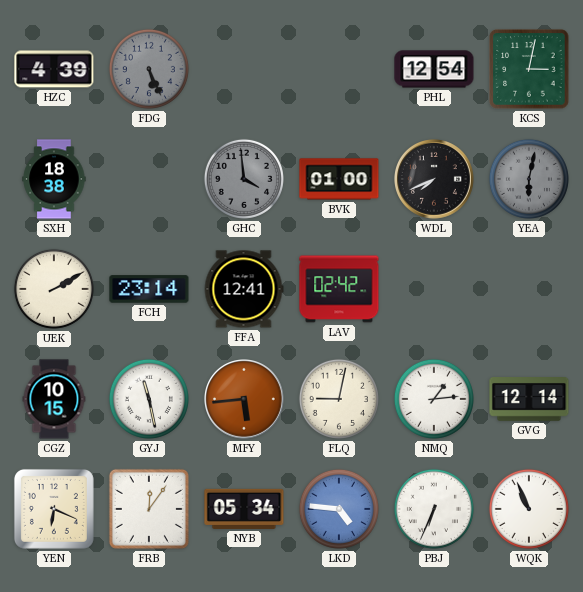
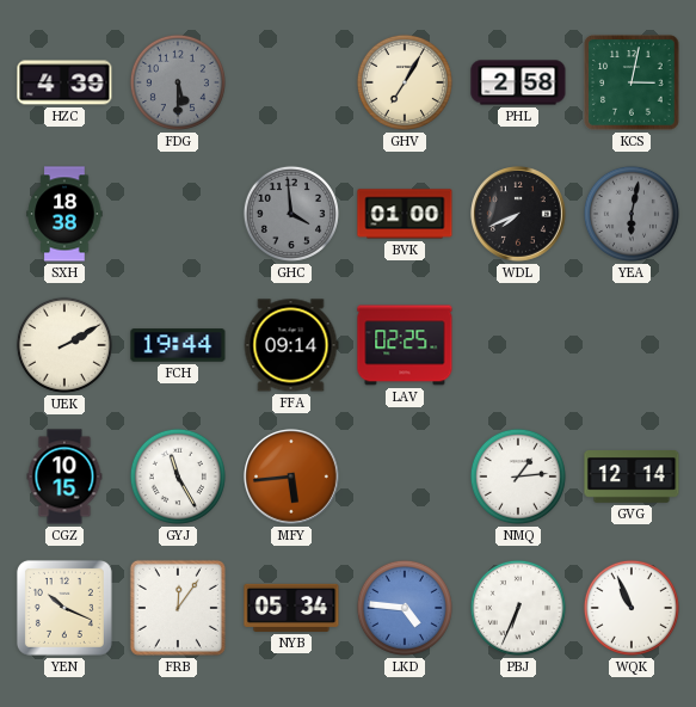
FDG: 5:26 -> 5:30
GHV: none -> 7:05
PHL: 12:54 -> 2:58
FCH: 23:14 -> 19:44
FFA: 12:41 -> 09:14
LAV: 02:42 -> 02:25
GYJ: 11:28 -> 11:25
FLQ: 9:02 -> none
YEN: 6:19 -> 10:19
